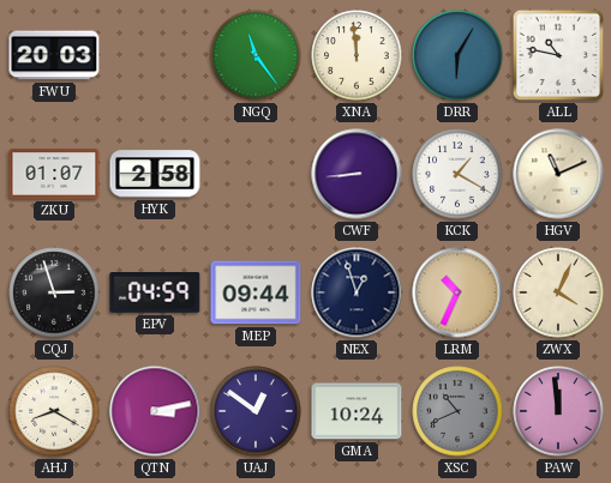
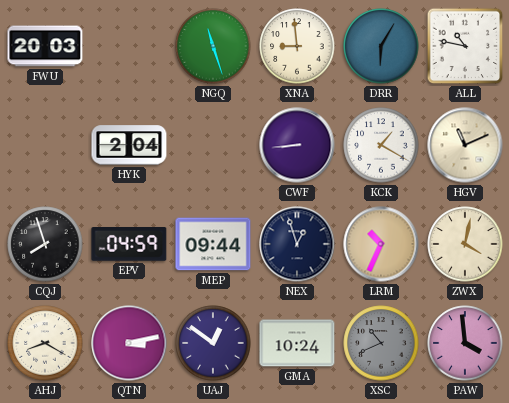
NGQ: 11:24 -> 11:27
XNA: 11:59 -> 8:59
ZKU: 01:07 -> none
HYK: 2:58 -> 2:04
CQJ: 2:57 -> 7:57
ZWX: 4:04 -> 4:02
PAW: 11:59 -> 3:59
